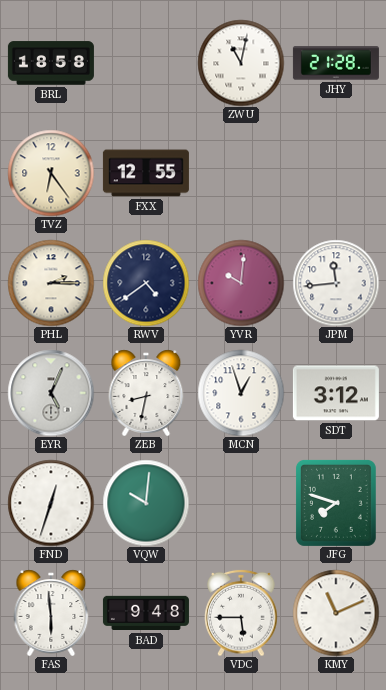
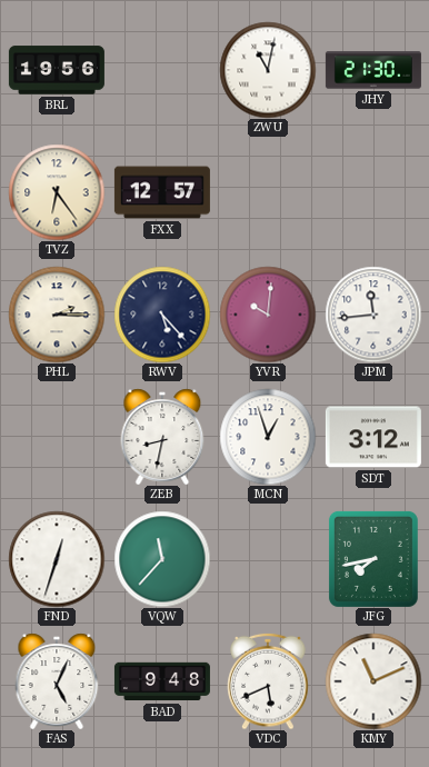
BRL: 18:58 -> 19:56
JHY: 21:28 -> 21:30
FXX: 12:55 -> 12:57
RWV: 4:39 -> 5:23
EYR: 5:04 -> none
VQW: 10:01 -> 11:37
JFG: 7:48 -> 7:43
FAS: 5:59 -> 5:04
VDC: 5:45 -> 5:41
